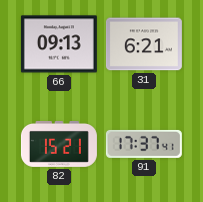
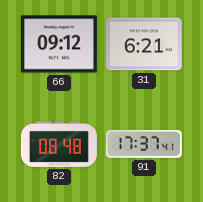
66: 09:13 -> 09:12
82: 15:21 -> 08:48
